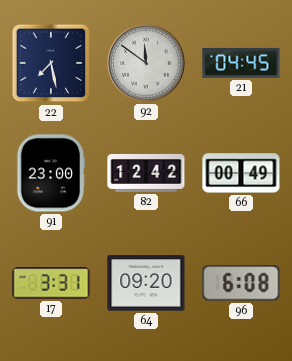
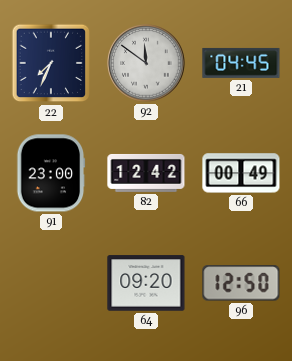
22: 7:28 -> 7:34
17: 3:31 -> none
96: 6:08 -> 12:50
